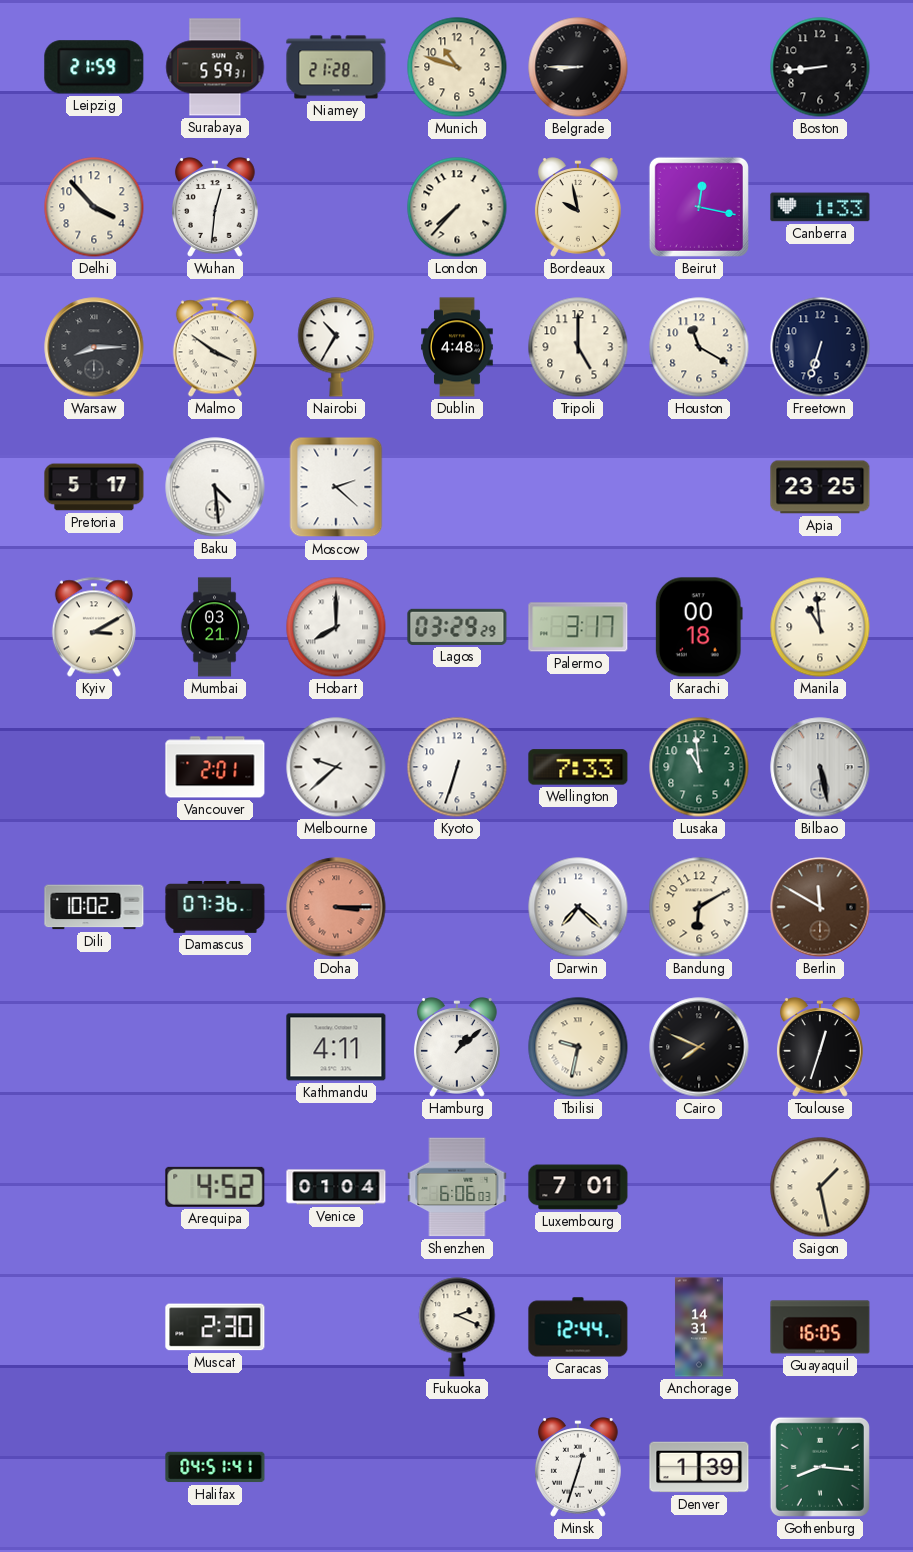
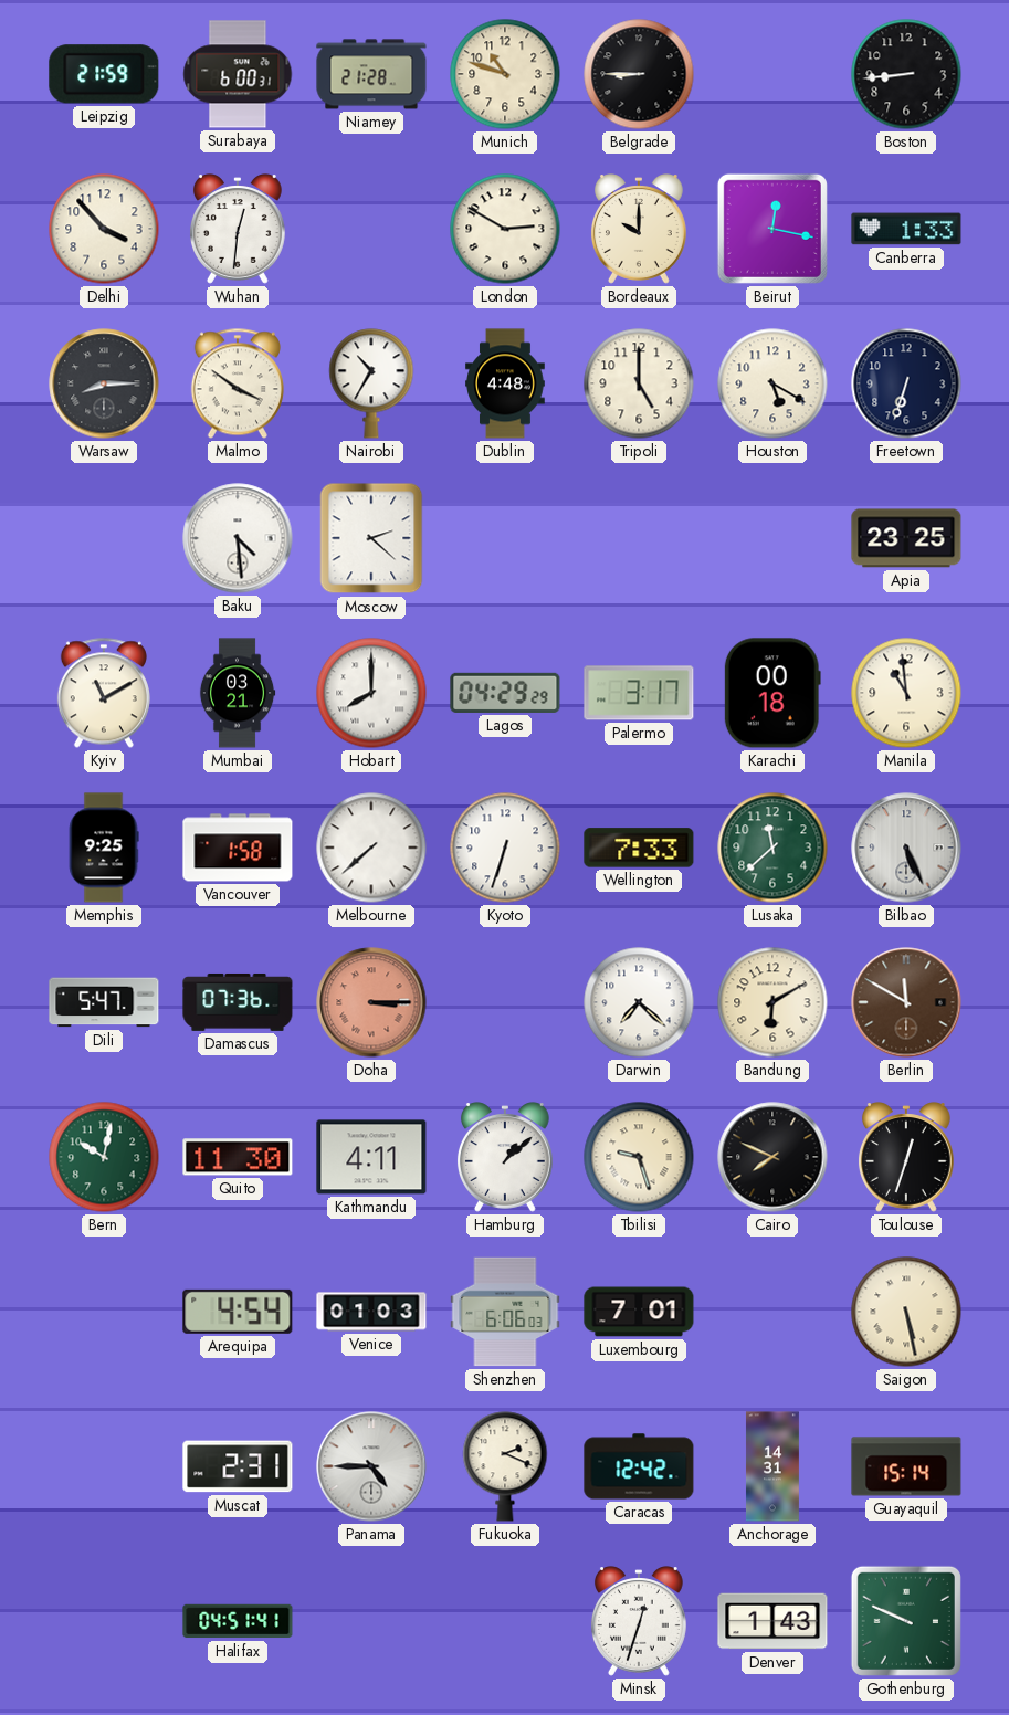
Surabaya: 5:59 -> 6:00
London: 7:37 -> 2:50
Bordeaux: 9:58 -> 10:00
Houston: 11:20 -> 5:20
Pretoria: 5:17 -> none
Kyiv: 3:10 -> 11:10
Lagos: 03:29 -> 04:29
Memphis: none -> 9:25
Vancouver: 2:01 -> 1:58
Melbourne: 9:38 -> 7:38
Lusaka: 10:59 -> 11:38
Bilbao: 5:28 -> 5:26
Dili: 10:02 -> 5:47
Bern: none -> 10:02
Quito: none -> 11:30
Tbilisi: 9:32 -> 9:27
Arequipa: 4:52 -> 4:54
Venice: 01:04 -> 01:03
Saigon: 1:28 -> 5:28
Muscat: 2:30 -> 2:31
Panama: none -> 4:45
Caracas: 12:44 -> 12:42
Guayaquil: 16:05 -> 15:14
Denver: 1:39 -> 1:43
Gothenburg: 8:16 -> 9:49
